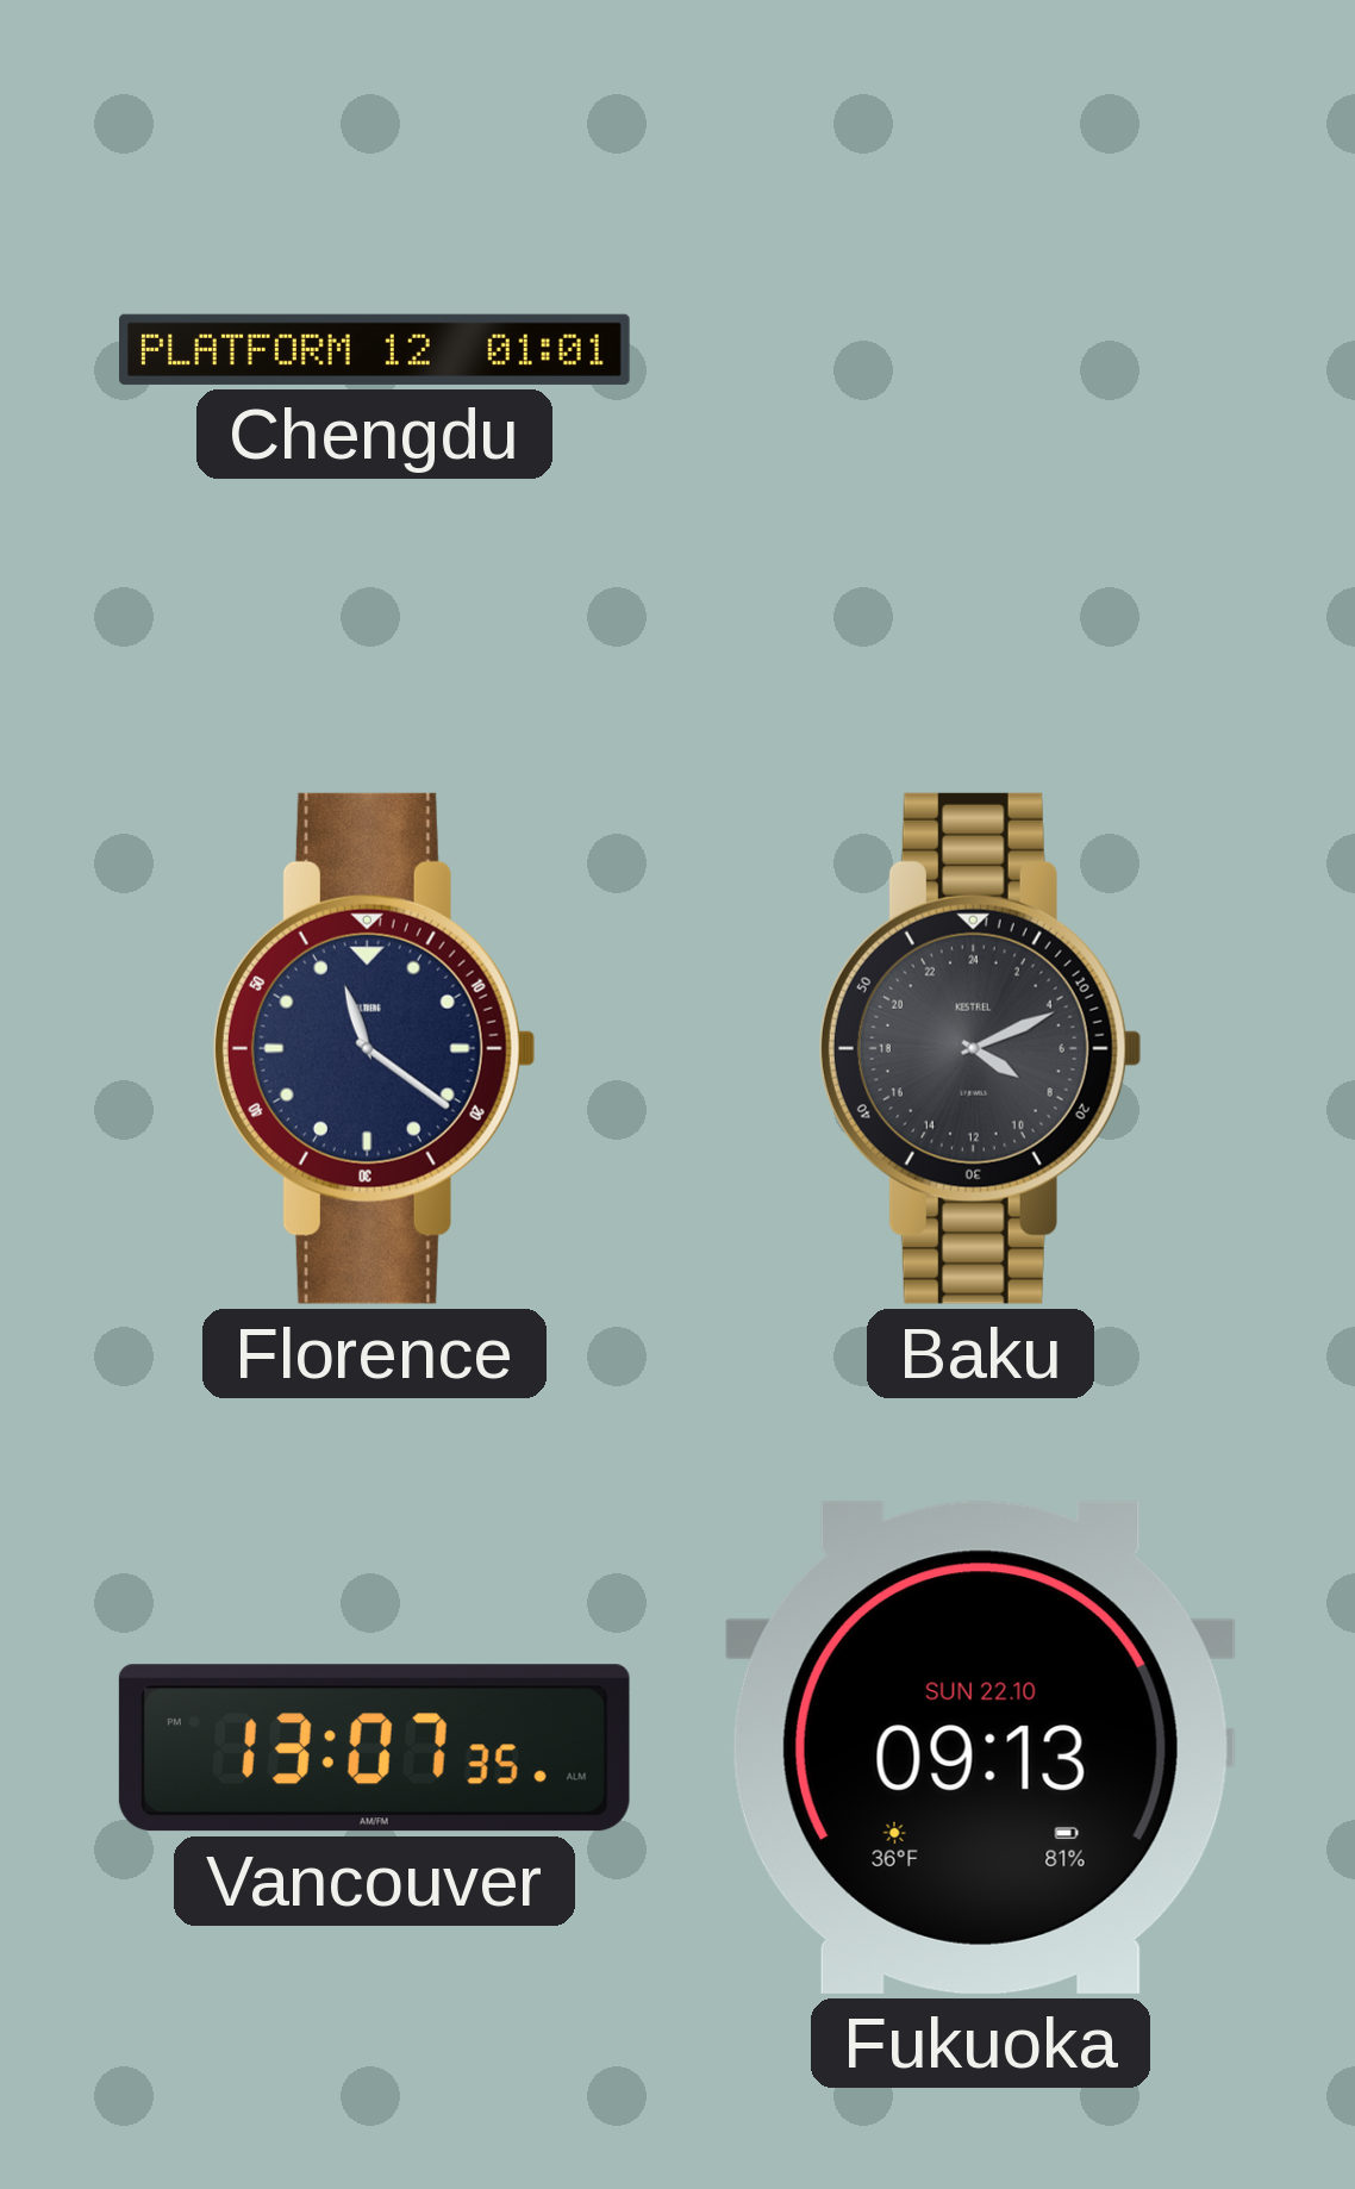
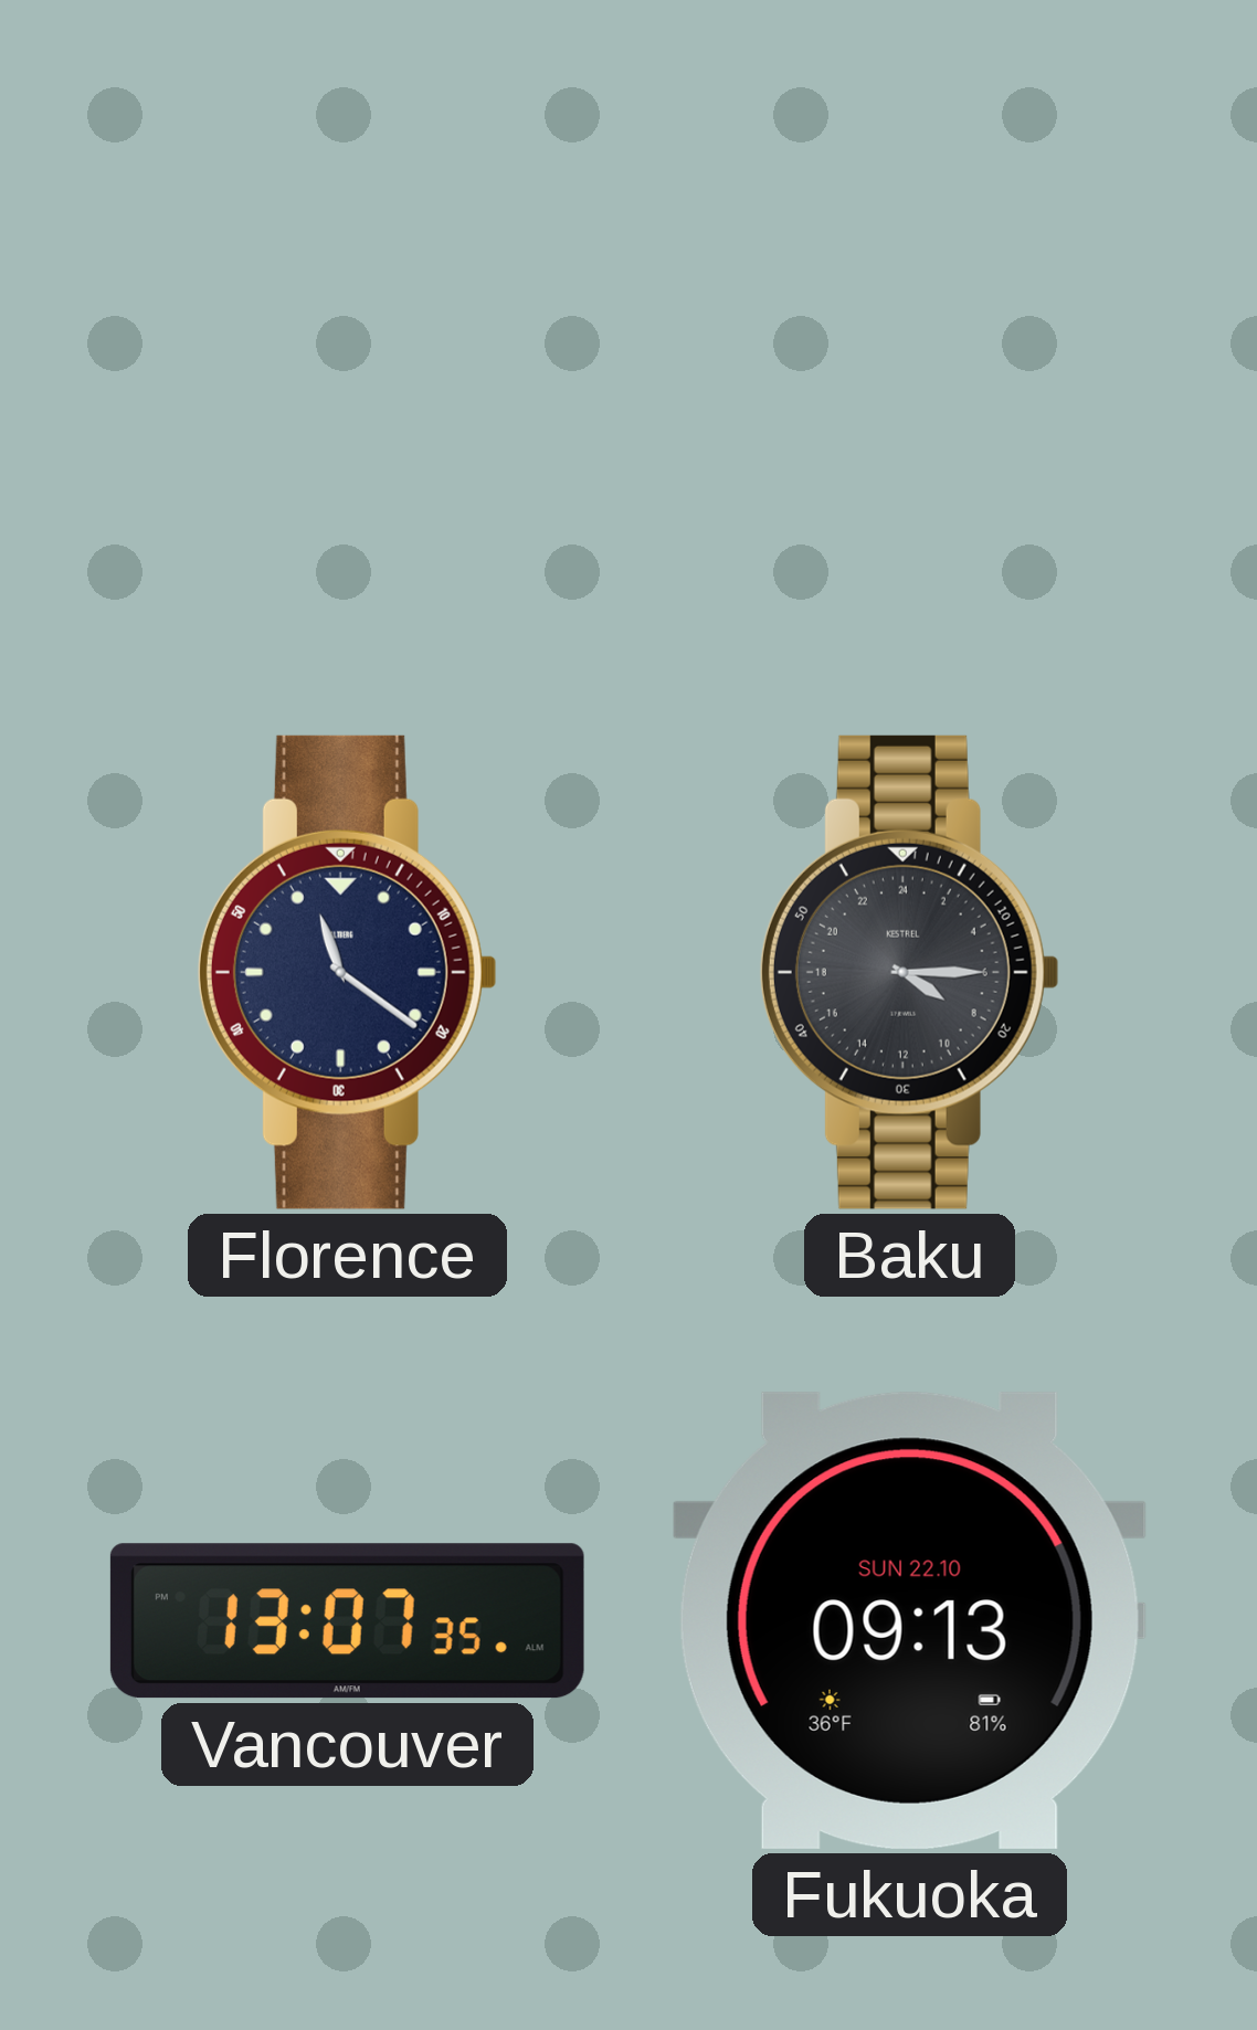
Chengdu: 01:01 -> none
Baku: 8:11 -> 8:15
